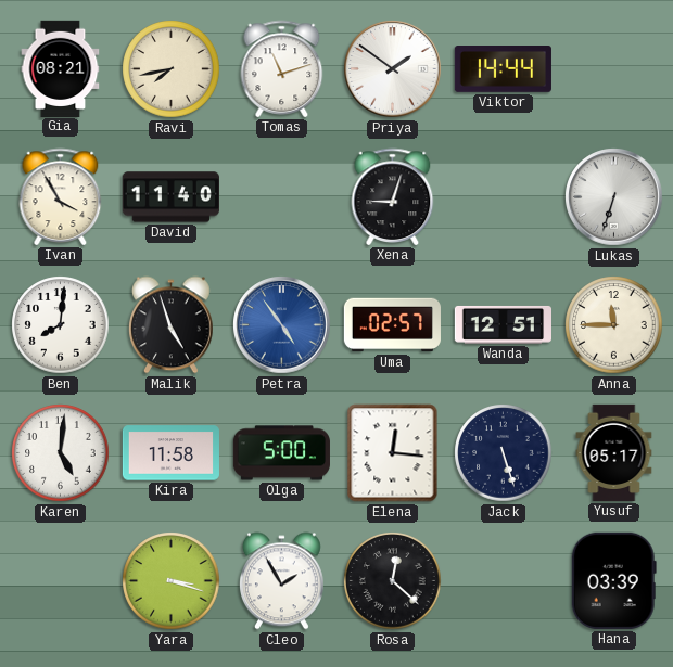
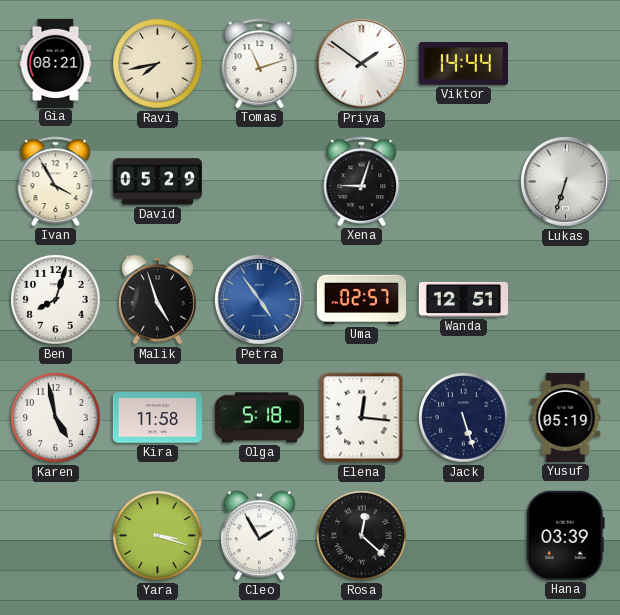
David: 11:40 -> 05:29
Ben: 8:01 -> 8:03
Anna: 11:45 -> none
Karen: 5:01 -> 4:58
Olga: 5:00 -> 5:18
Yusuf: 05:17 -> 05:19
